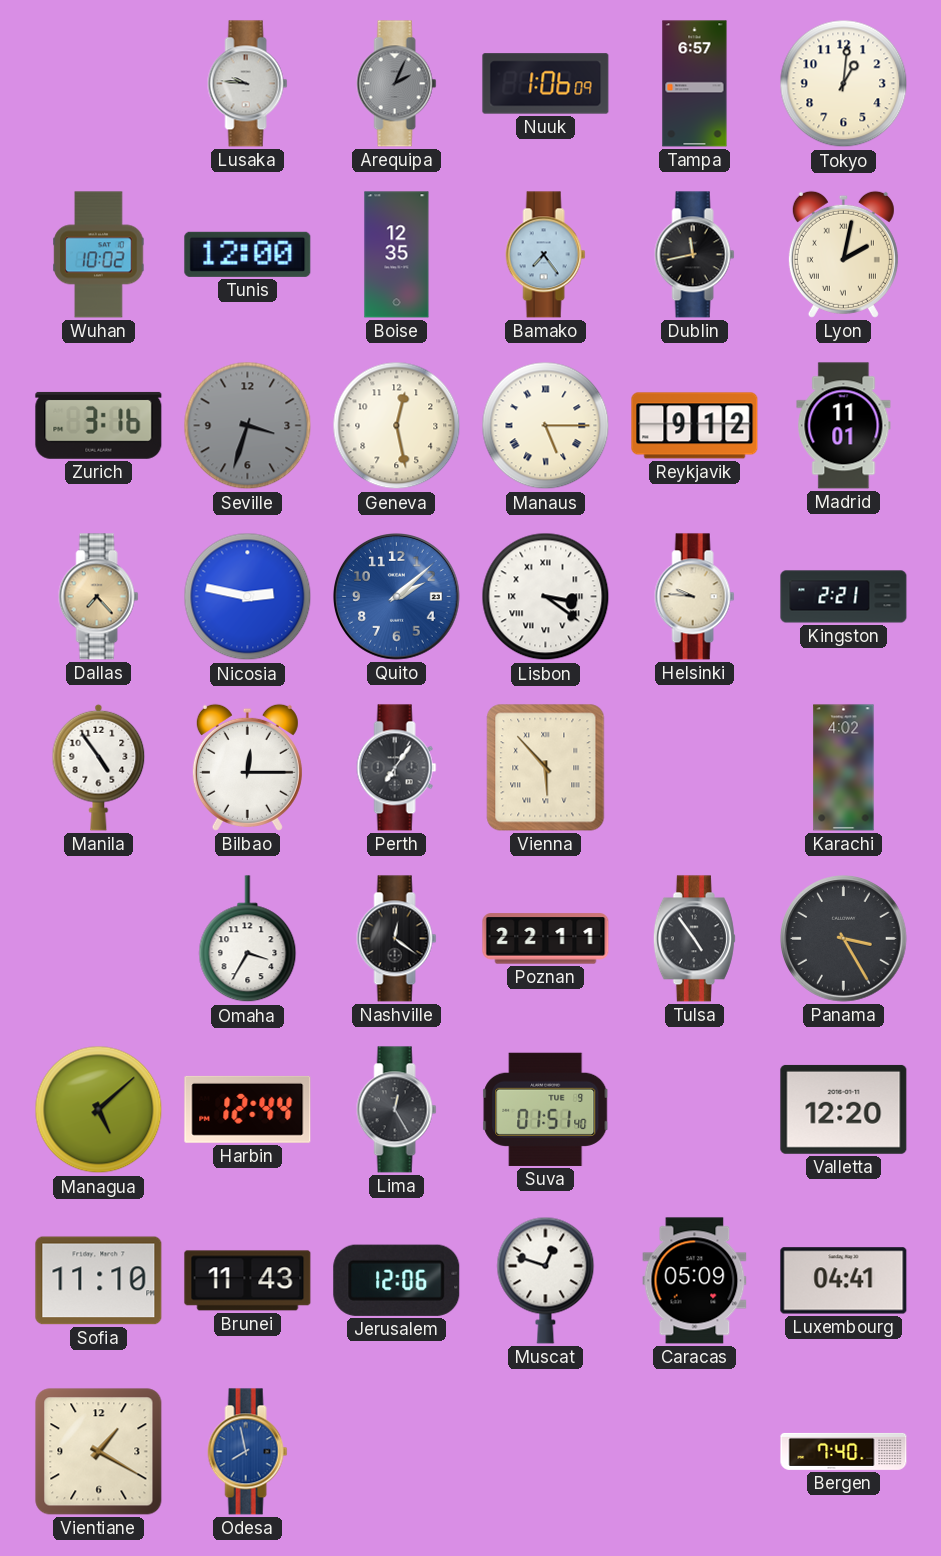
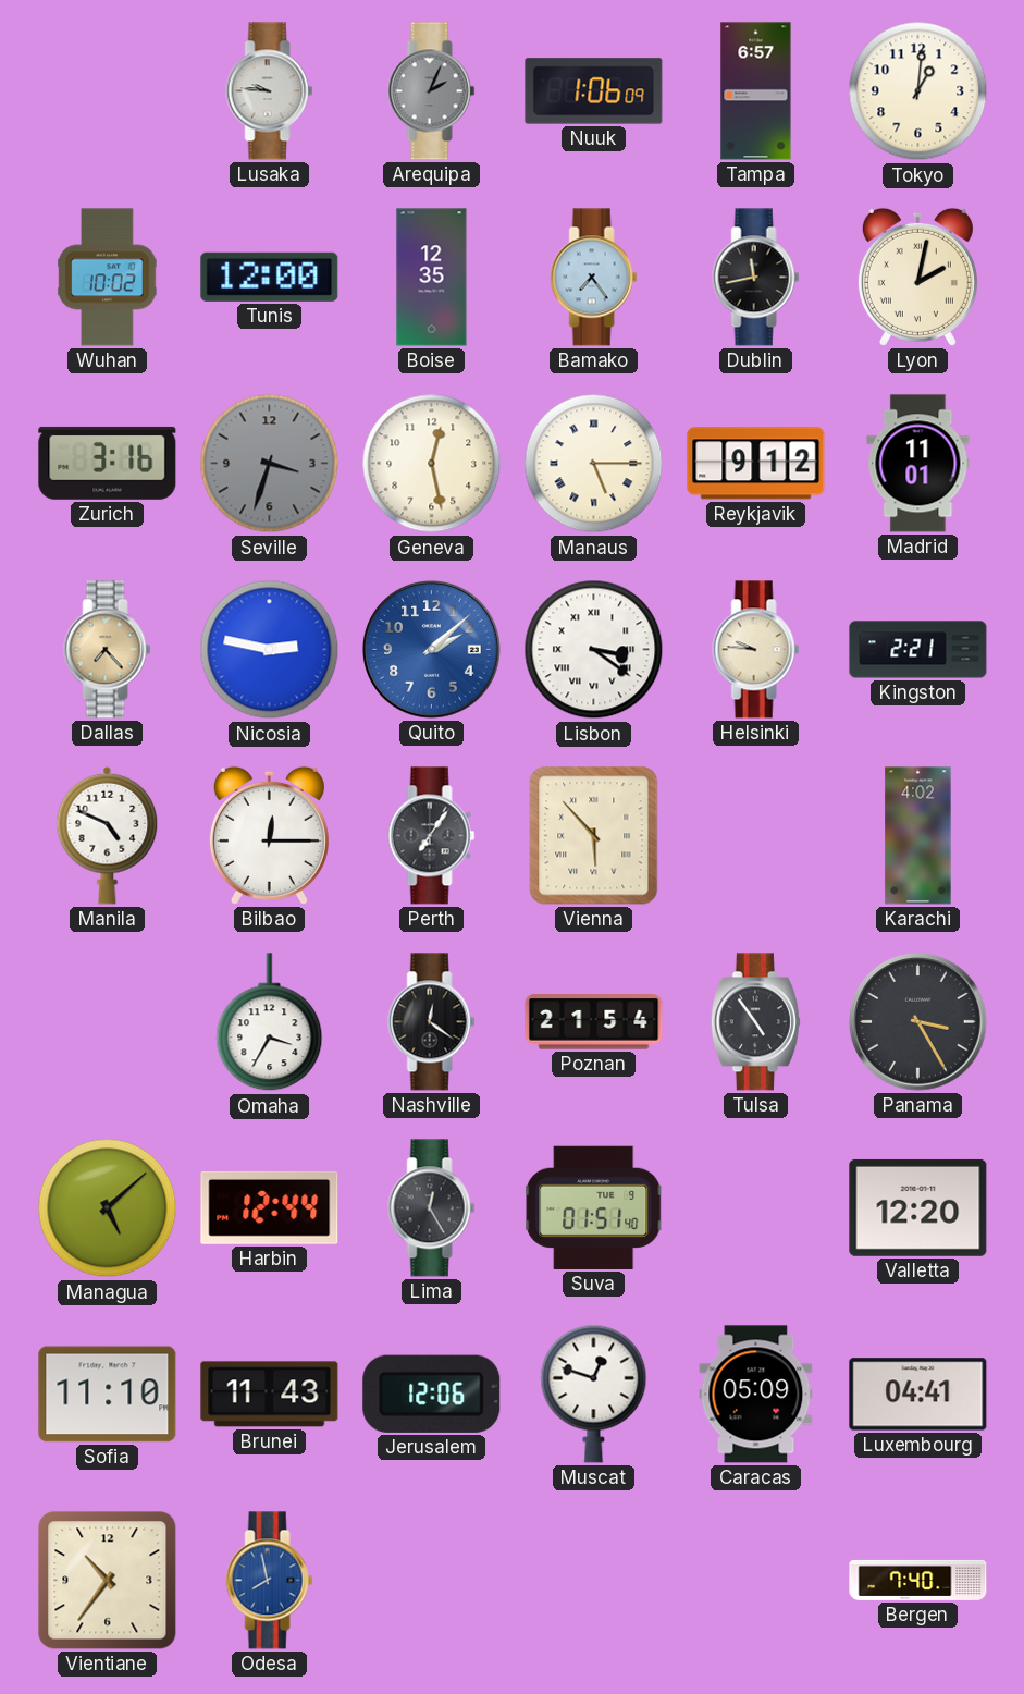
Manila: 4:54 -> 4:49
Poznan: 22:11 -> 21:54
Vientiane: 1:20 -> 10:36
